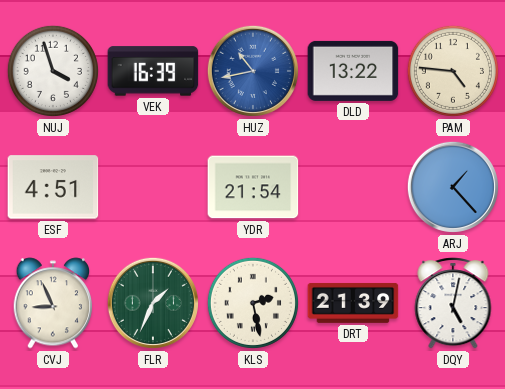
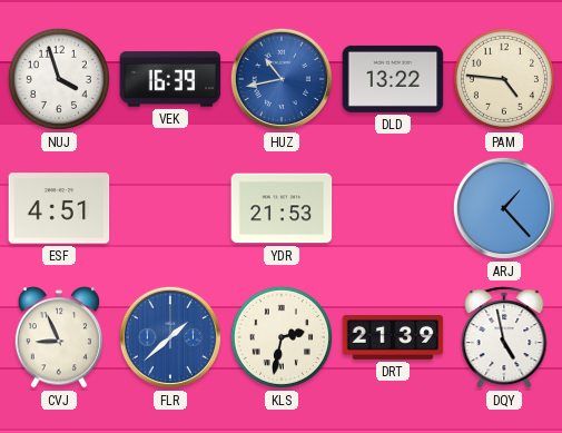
YDR: 21:54 -> 21:53
FLR: 1:34 -> 1:38
FLR dial: green -> blue
KLS: 2:28 -> 2:32
DQY: 5:02 -> 4:58
